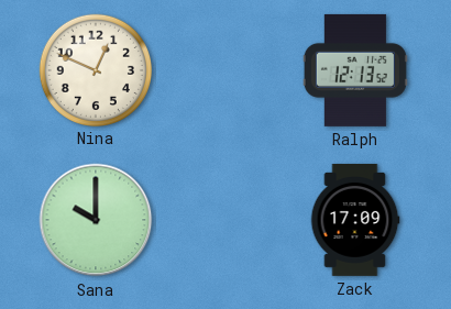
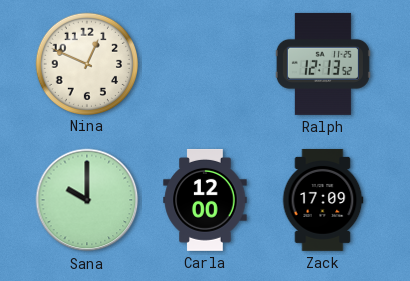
Carla: none -> 12:00
